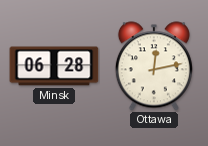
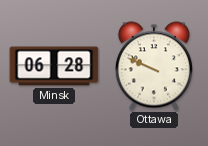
Ottawa: 12:13 -> 9:49
